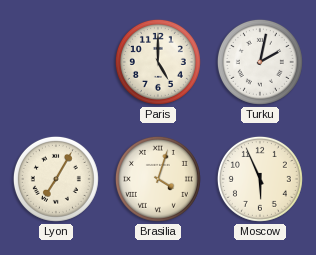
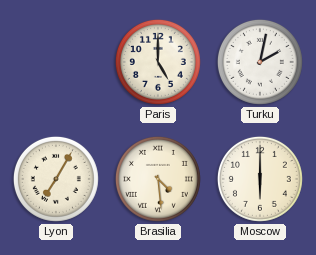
Brasilia: 4:03 -> 4:29
Moscow: 5:56 -> 6:00
